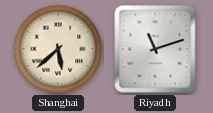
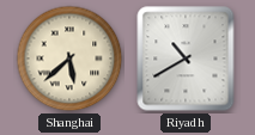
Riyadh: 11:12 -> 10:40
